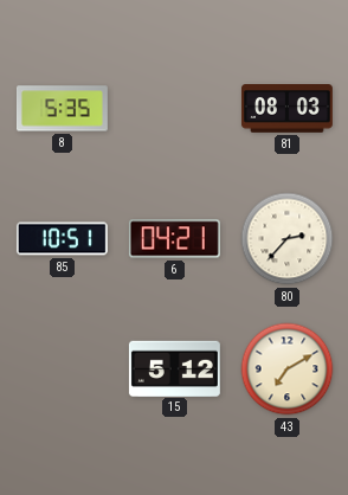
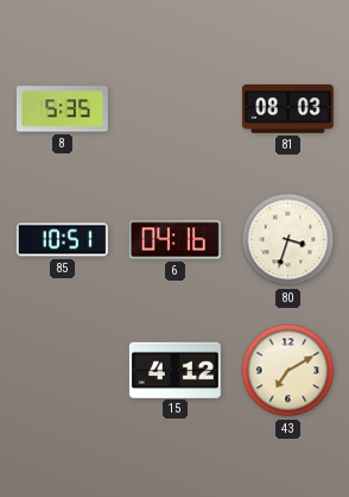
6: 04:21 -> 04:16
80: 2:37 -> 3:33
15: 5:12 -> 4:12
